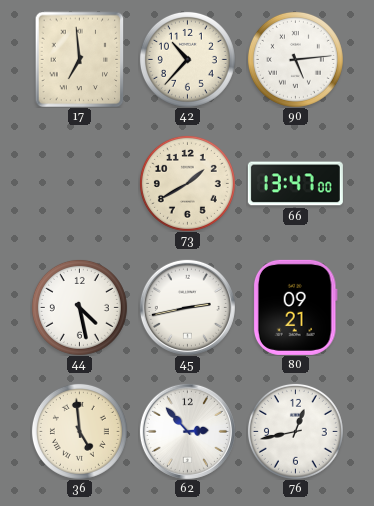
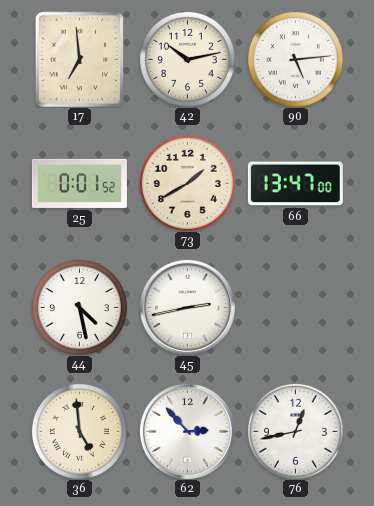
42: 10:37 -> 10:13
25: none -> 0:01
80: 09:21 -> none
